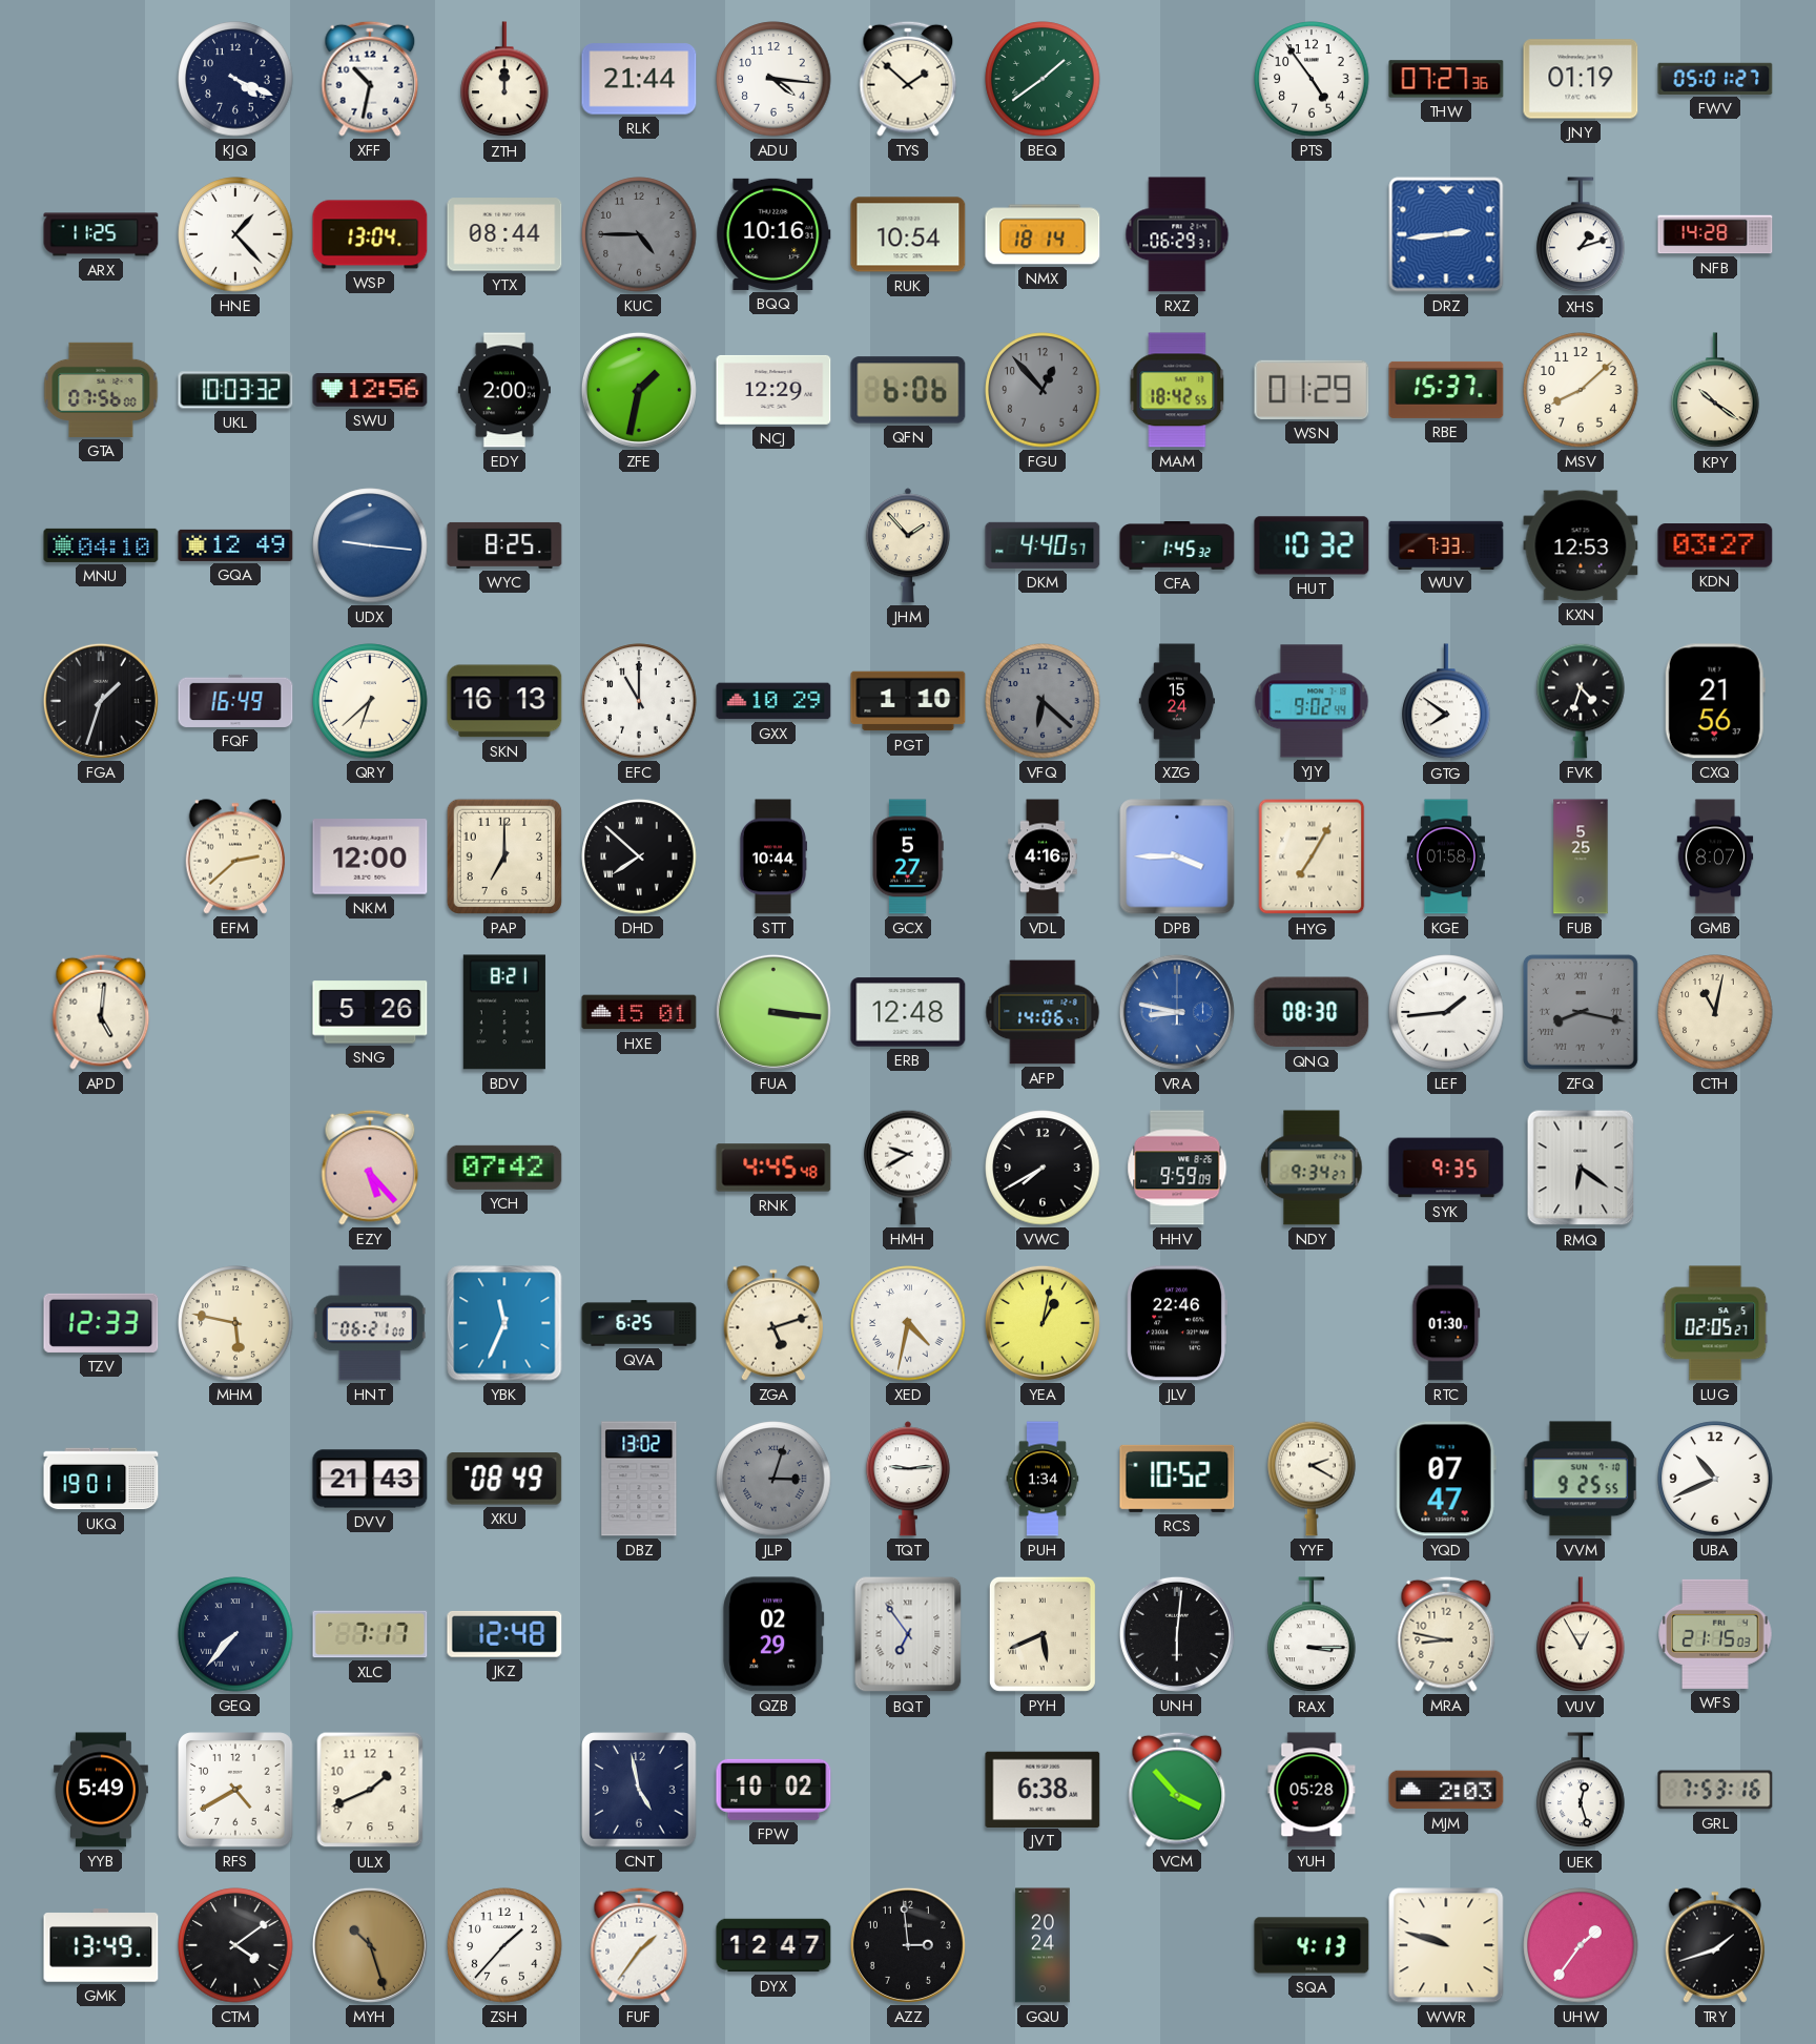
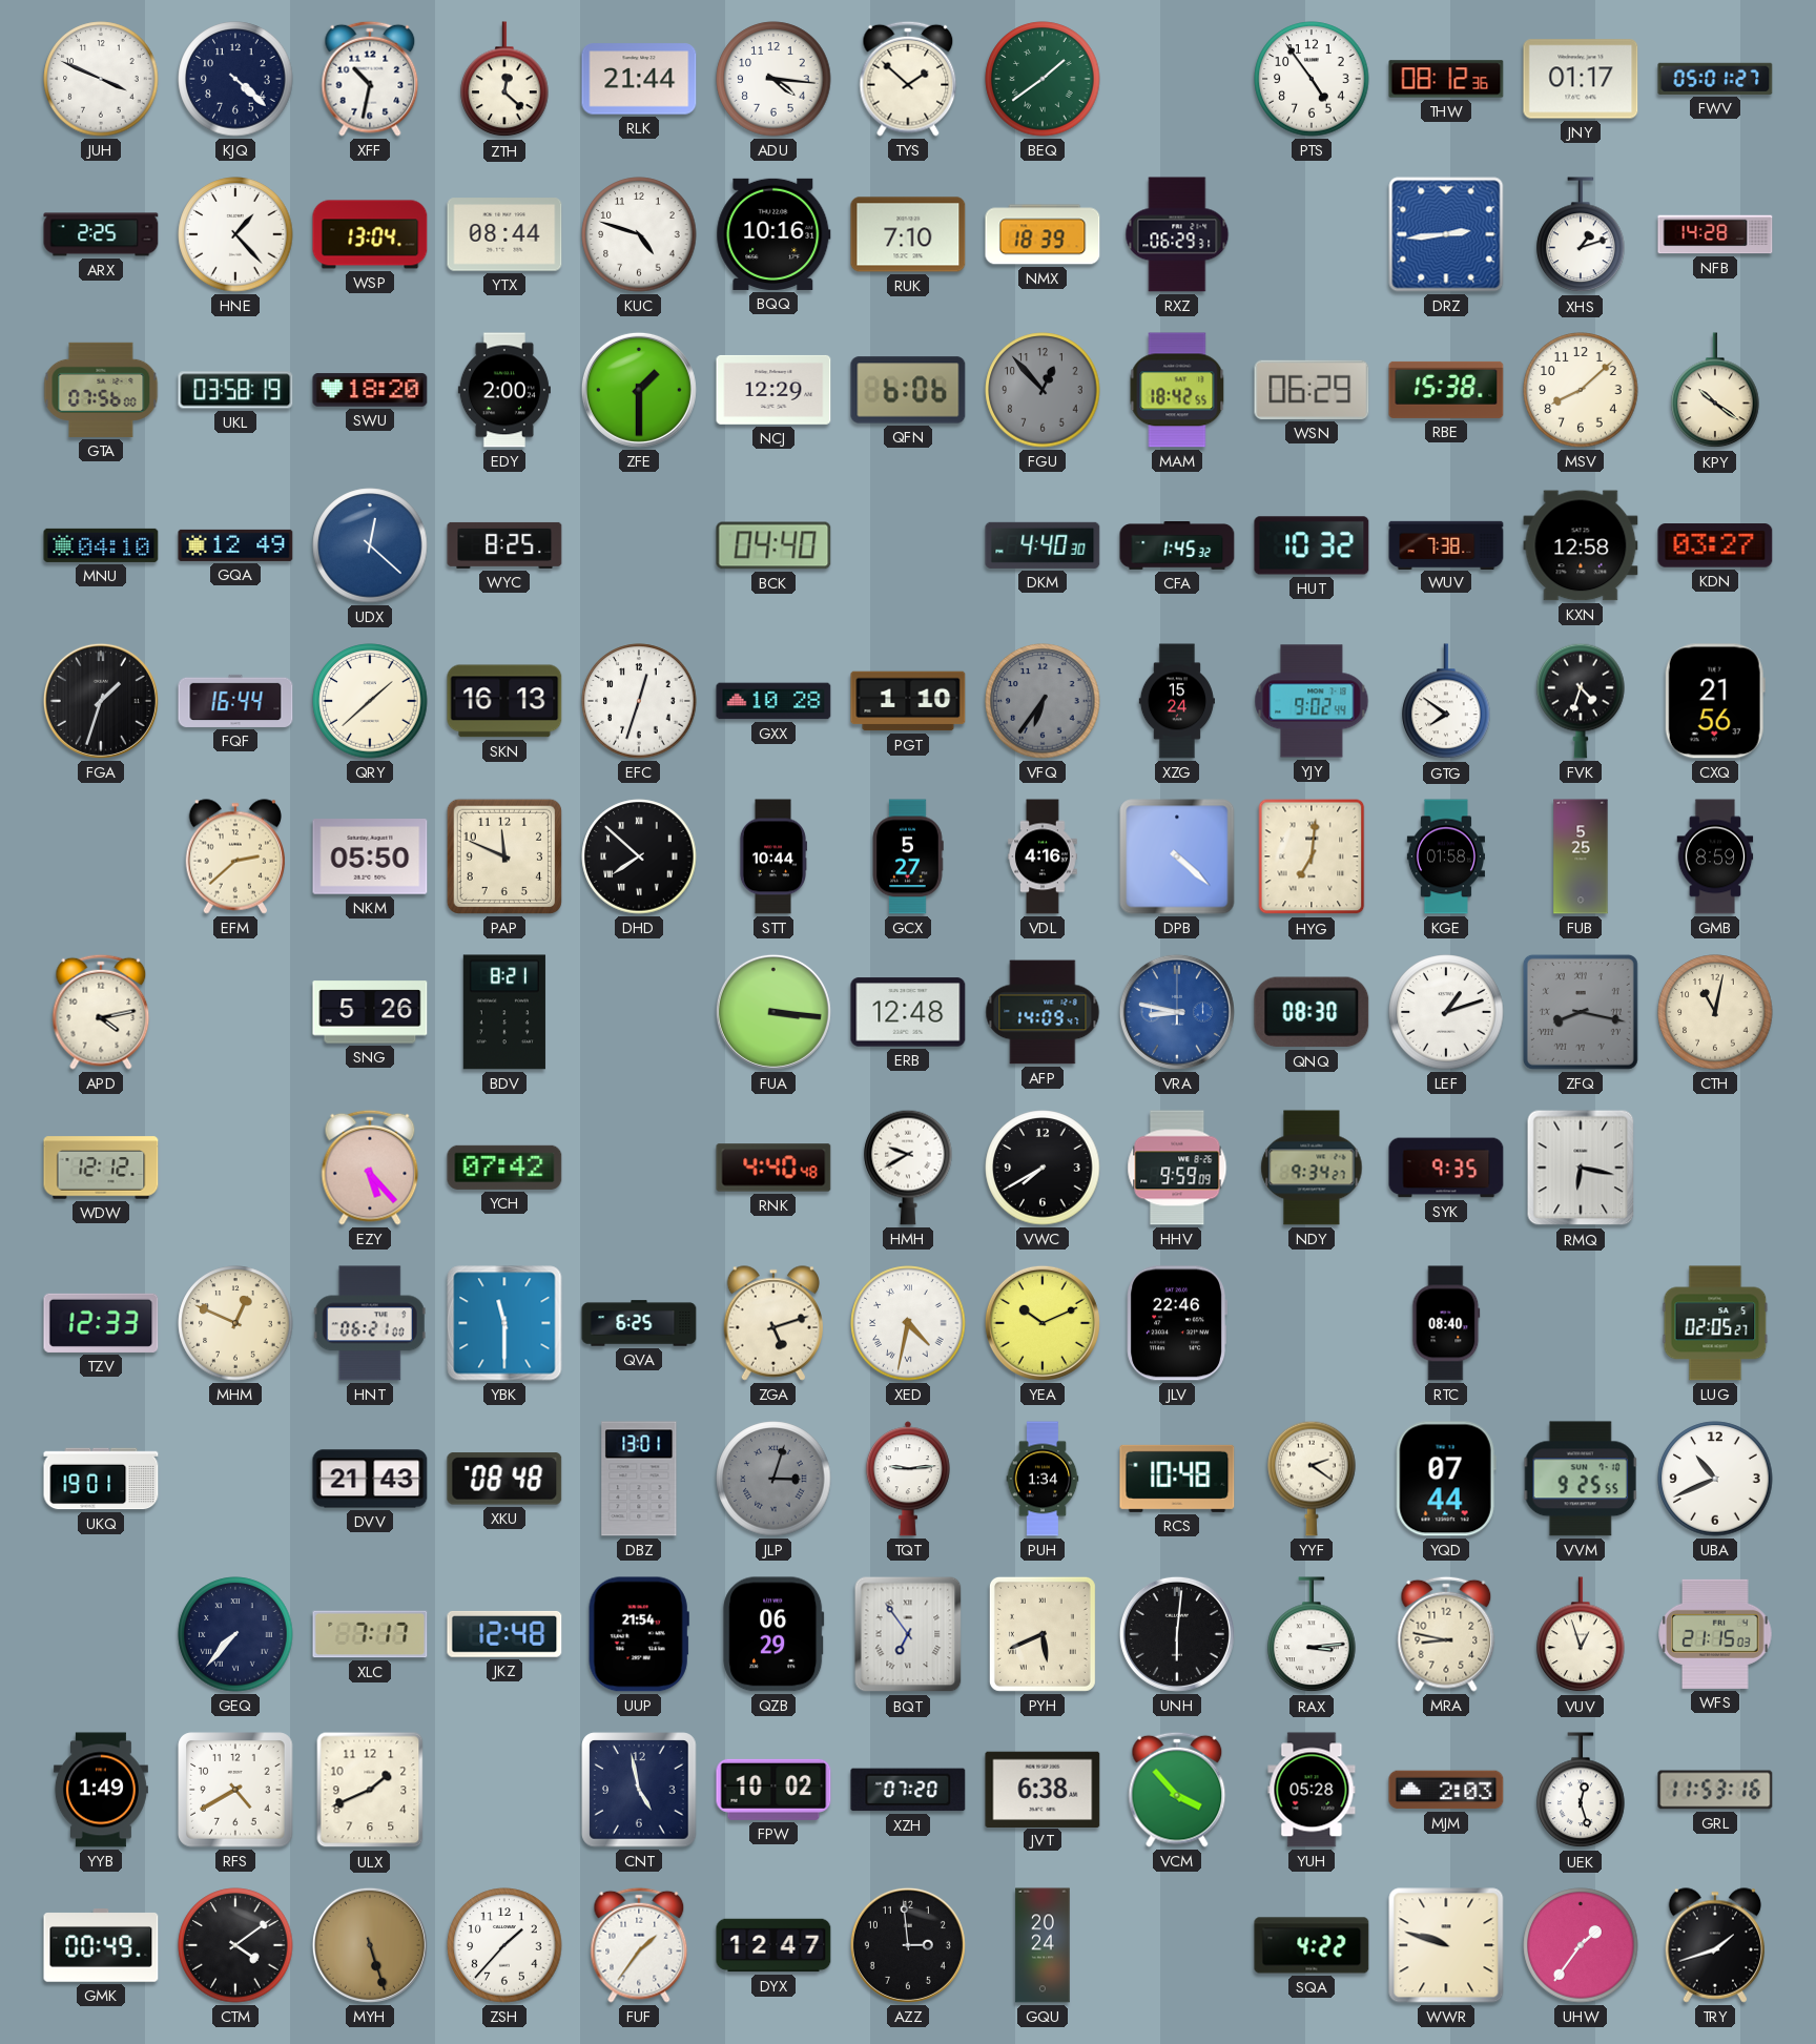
JUH: none -> 3:49
KJQ: 4:19 -> 4:22
ZTH: 12:00 -> 12:22
THW: 07:27 -> 08:12
JNY: 01:19 -> 01:17
ARX: 11:25 -> 2:25
KUC: 4:45 -> 4:48
KUC dial: grey -> white
RUK: 10:54 -> 7:10
NMX: 18:14 -> 18:39
UKL: 10:03 -> 03:58
SWU: 12:56 -> 18:20
ZFE: 1:32 -> 1:30
WSN: 01:29 -> 06:29
RBE: 15:37 -> 15:38
UDX: 9:16 -> 12:22
BCK: none -> 04:40
JHM: 1:53 -> none
DKM: 4:40:57 -> 4:40:30
WUV: 7:33 -> 7:38
KXN: 12:53 -> 12:58
FQF: 16:49 -> 16:44
QRY: 6:38 -> 1:38
EFC: 11:00 -> 12:33
GXX: 10:29 -> 10:28
VFQ: 6:22 -> 6:36
NKM: 12:00 -> 05:50
PAP: 7:00 -> 11:49
DPB: 3:45 -> 4:22
HYG: 7:05 -> 7:01
GMB: 8:07 -> 8:59
APD: 5:01 -> 4:13
HXE: 15:01 -> none
AFP: 14:06 -> 14:09
LEF: 1:44 -> 1:12
WDW: none -> 12:12
RNK: 4:45 -> 4:40
RMQ: 6:21 -> 6:17
MHM: 5:47 -> 12:49
YBK: 11:34 -> 11:30
YEA: 1:02 -> 10:11
RTC: 01:30 -> 08:40
XKU: 08:49 -> 08:48
DBZ: 13:02 -> 13:01
RCS: 10:52 -> 10:48
YYF: 2:20 -> 2:21
YQD: 07:47 -> 07:44
UUP: none -> 21:54
QZB: 02:29 -> 06:29
RAX: 3:15 -> 3:14
VUV: 12:55 -> 12:57
YYB: 5:49 -> 1:49
XZH: none -> 07:20
GRL: 7:53 -> 11:53
GMK: 13:49 -> 00:49
MYH: 10:27 -> 5:27
SQA: 4:13 -> 4:22
